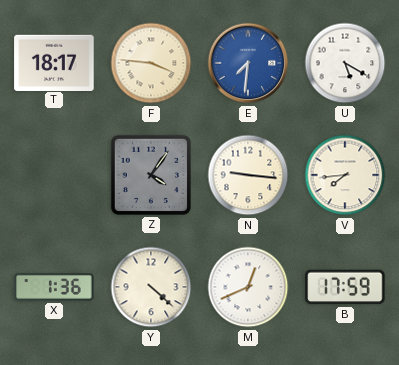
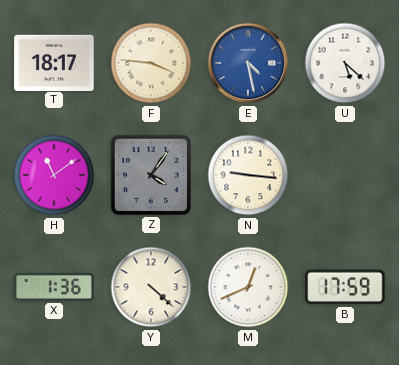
E: 7:31 -> 4:28
U: 5:20 -> 5:22
H: none -> 11:09
V: 7:44 -> none
